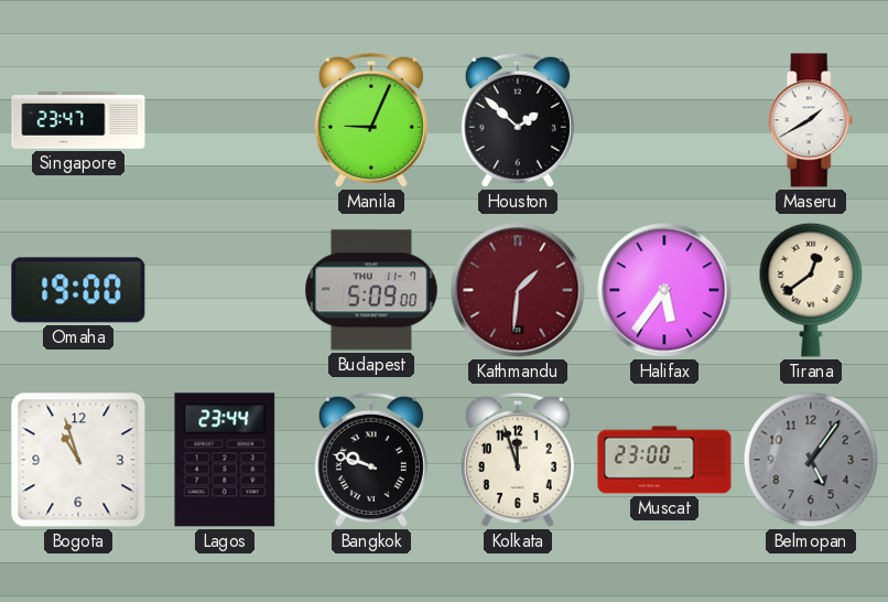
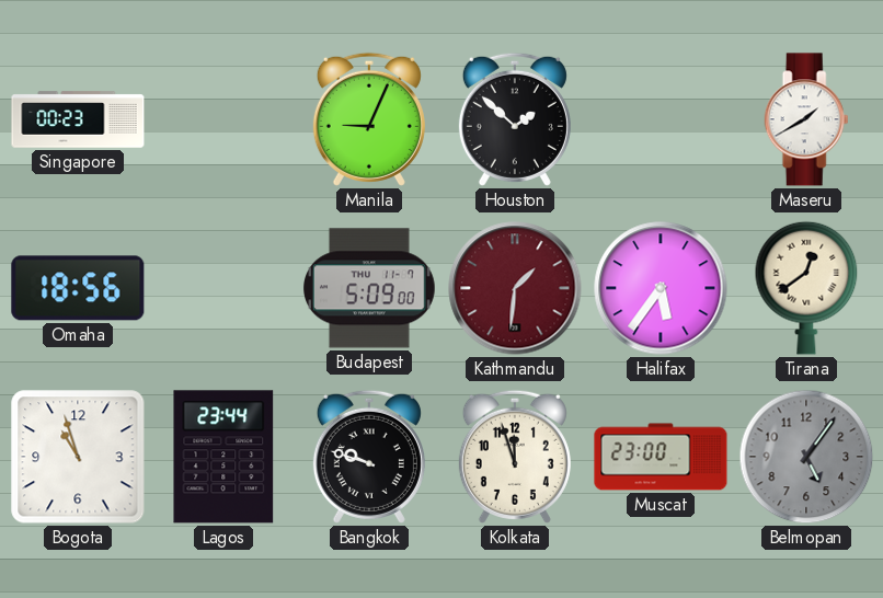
Singapore: 23:47 -> 00:23
Omaha: 19:00 -> 18:56
